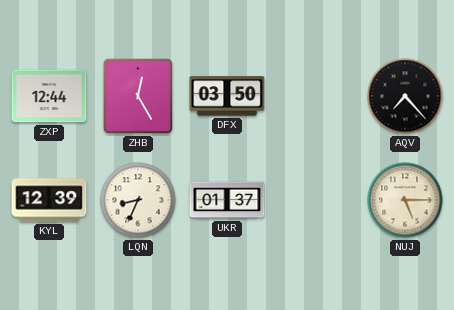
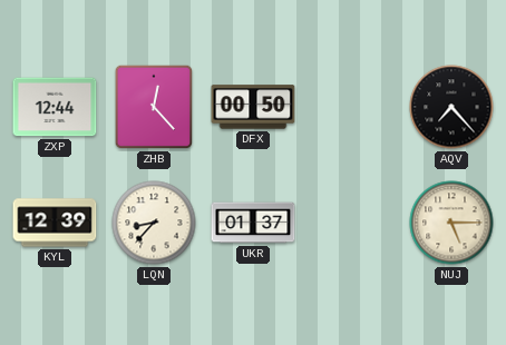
ZHB: 12:25 -> 12:23
DFX: 03:50 -> 00:50
LQN: 8:34 -> 8:37
